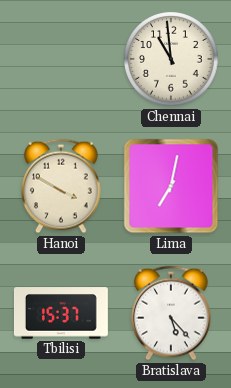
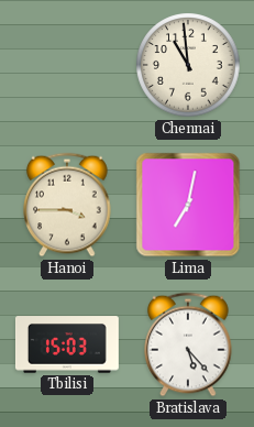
Hanoi: 3:50 -> 3:45
Tbilisi: 15:37 -> 15:03
